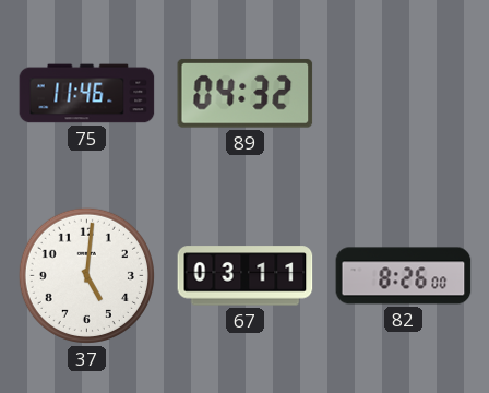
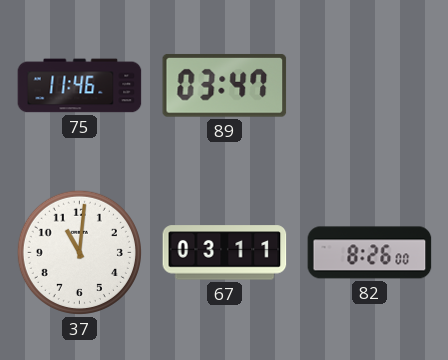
89: 04:32 -> 03:47
37: 5:01 -> 11:01
